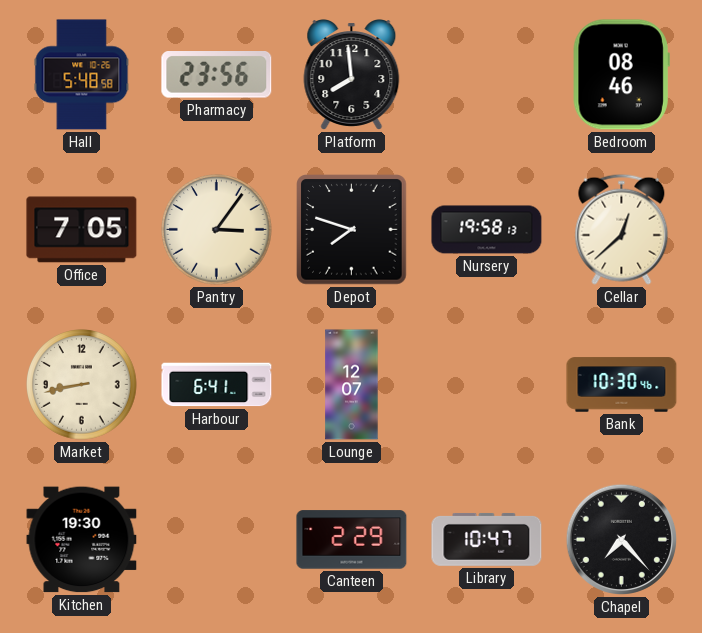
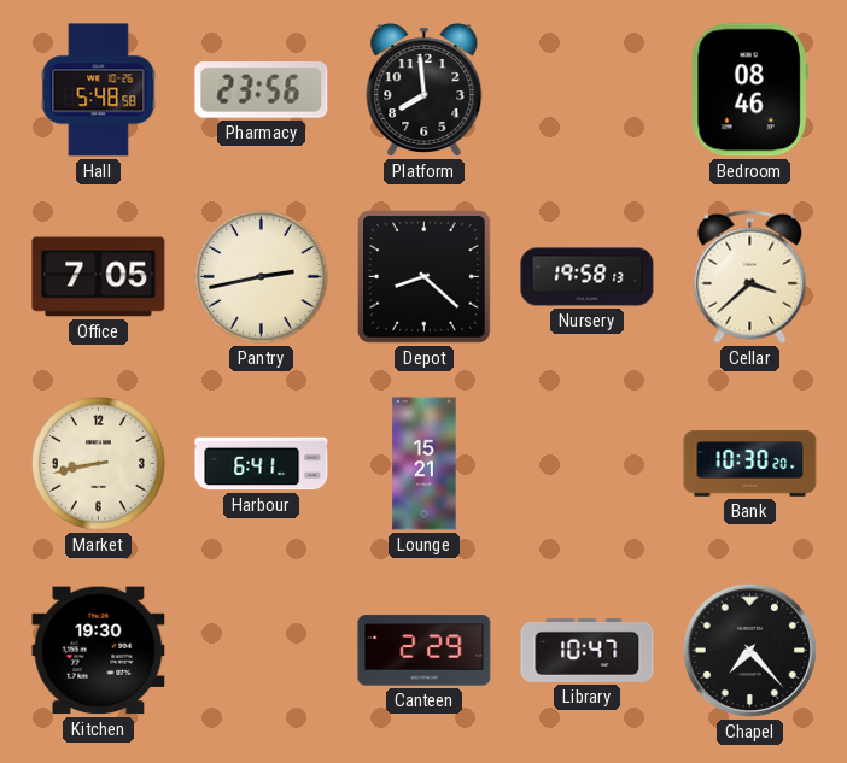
Pantry: 3:06 -> 2:43
Depot: 7:48 -> 8:22
Cellar: 12:38 -> 3:38
Lounge: 12:07 -> 15:21
Bank: 10:30:46 -> 10:30:20
